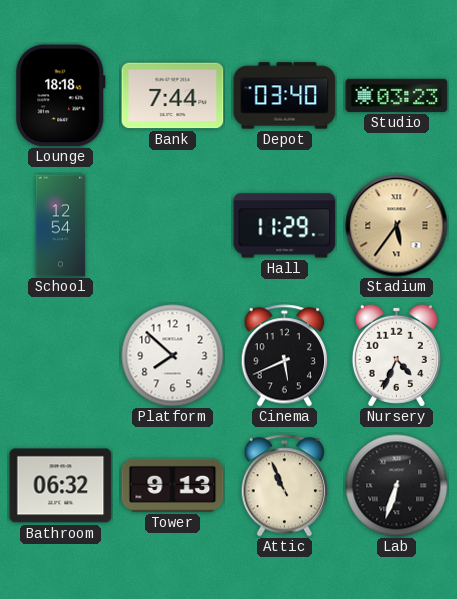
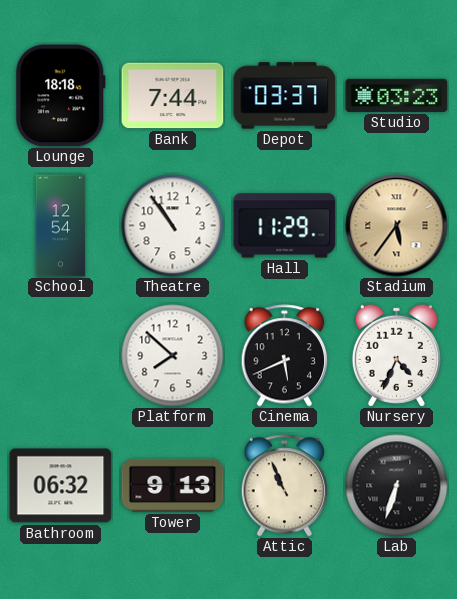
Depot: 03:40 -> 03:37
Theatre: none -> 10:54
